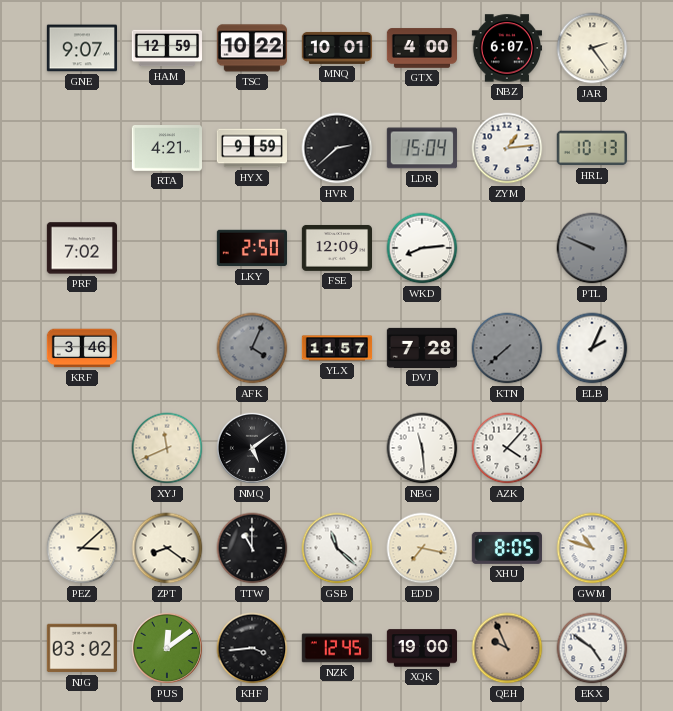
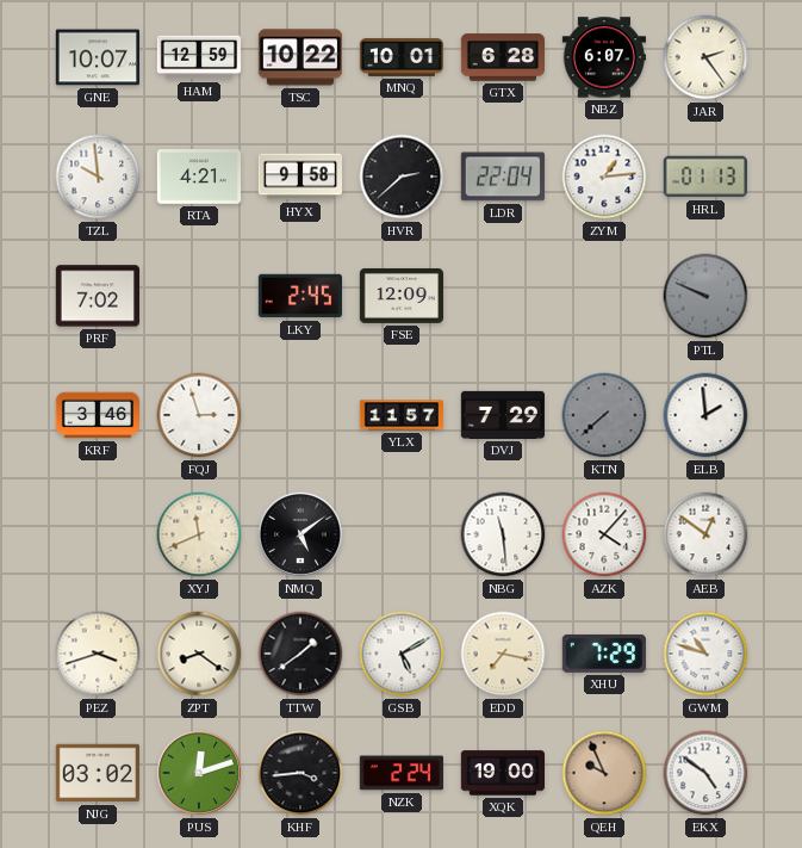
GNE: 9:07 -> 10:07
GTX: 4:00 -> 6:28
TZL: none -> 9:59
HYX: 9:59 -> 9:58
LDR: 15:04 -> 22:04
HRL: 10:13 -> 01:13
LKY: 2:50 -> 2:45
WKD: 8:14 -> none
FQJ: none -> 2:57
AFK: 4:04 -> none
DVJ: 7:28 -> 7:29
ELB: 2:04 -> 1:59
AEB: none -> 12:51
PEZ: 3:08 -> 3:42
TTW: 11:00 -> 1:39
GSB: 11:22 -> 5:10
XHU: 8:05 -> 7:29
PUS: 12:09 -> 12:12
NZK: 12:45 -> 2:24
